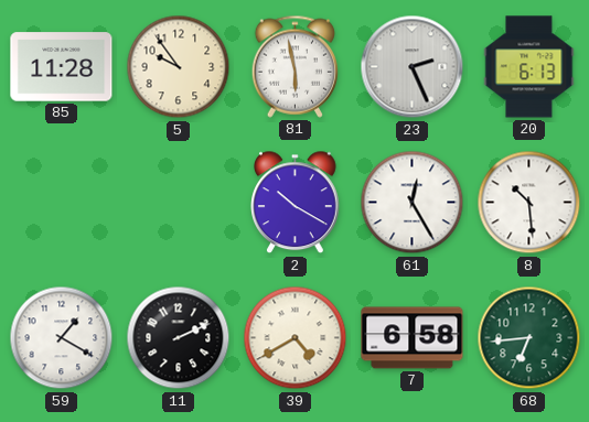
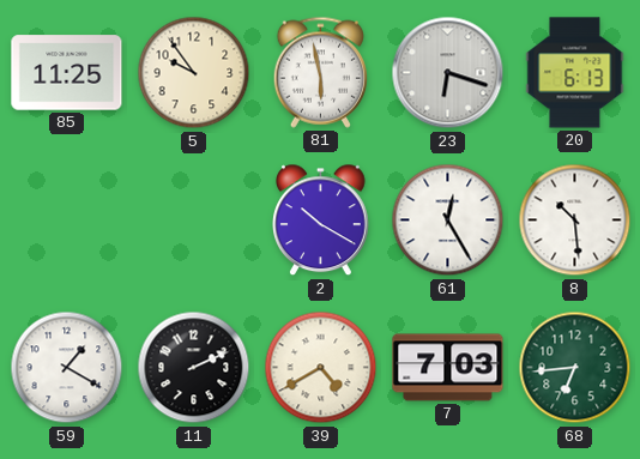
85: 11:28 -> 11:25
23: 2:26 -> 6:18
7: 6:58 -> 7:03
